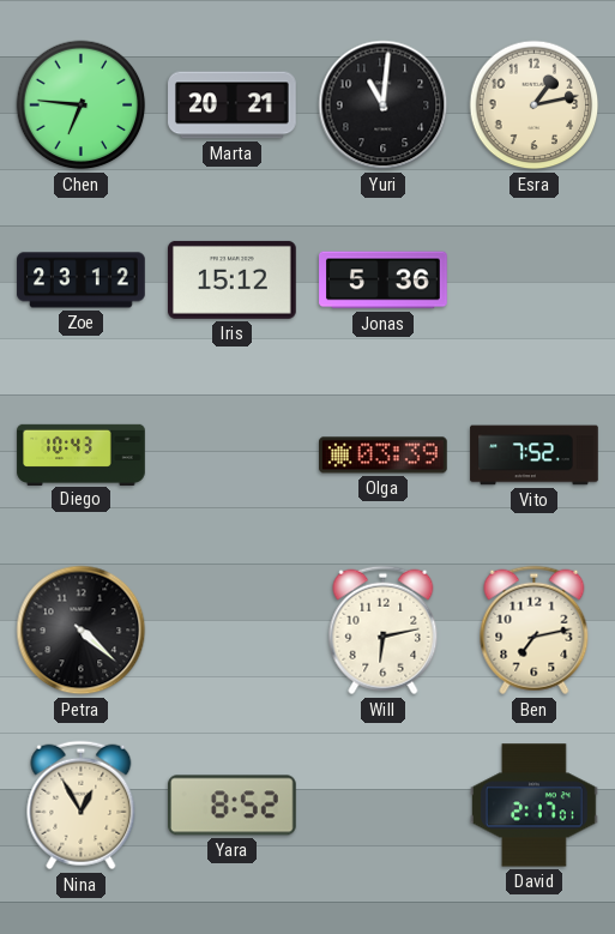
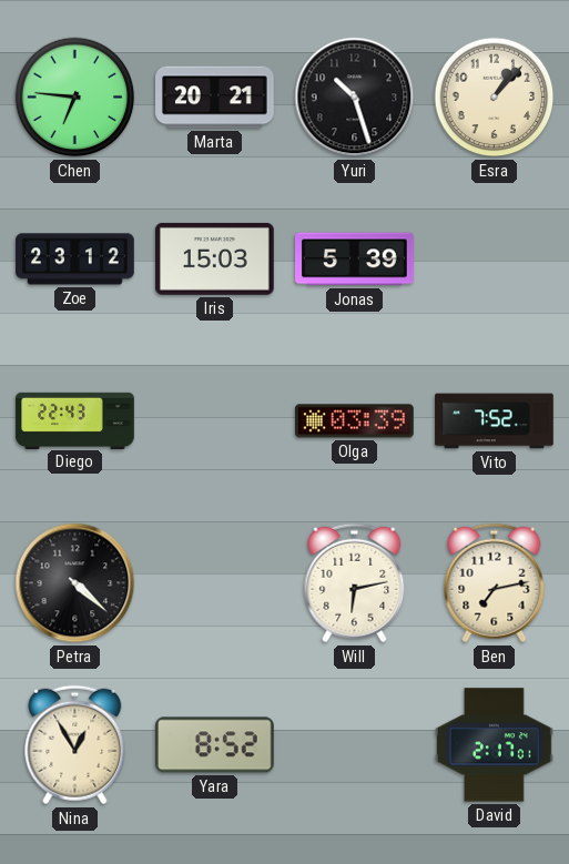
Yuri: 11:01 -> 10:27
Esra: 1:13 -> 1:07
Iris: 15:12 -> 15:03
Jonas: 5:36 -> 5:39
Diego: 10:43 -> 22:43
